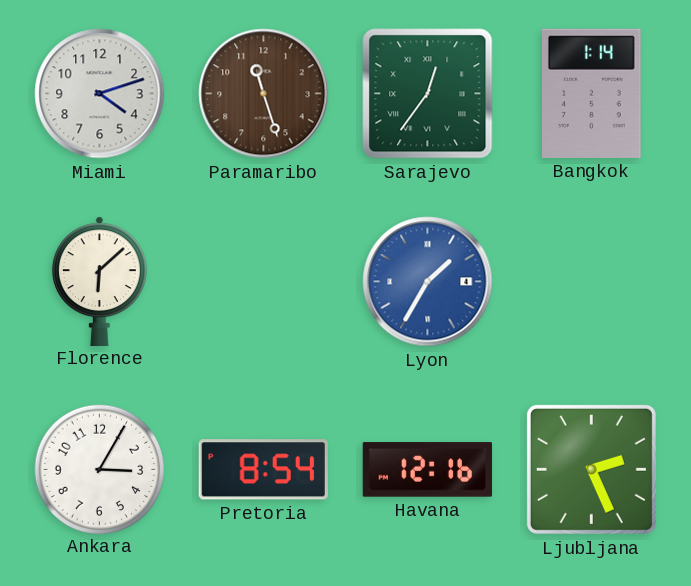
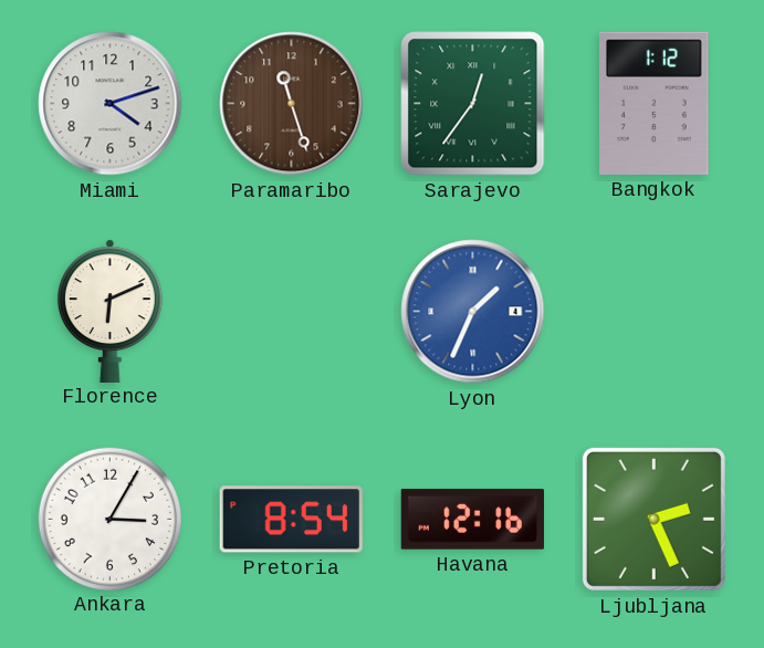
Bangkok: 1:14 -> 1:12
Florence: 6:08 -> 6:11
Lyon: 1:35 -> 1:34
